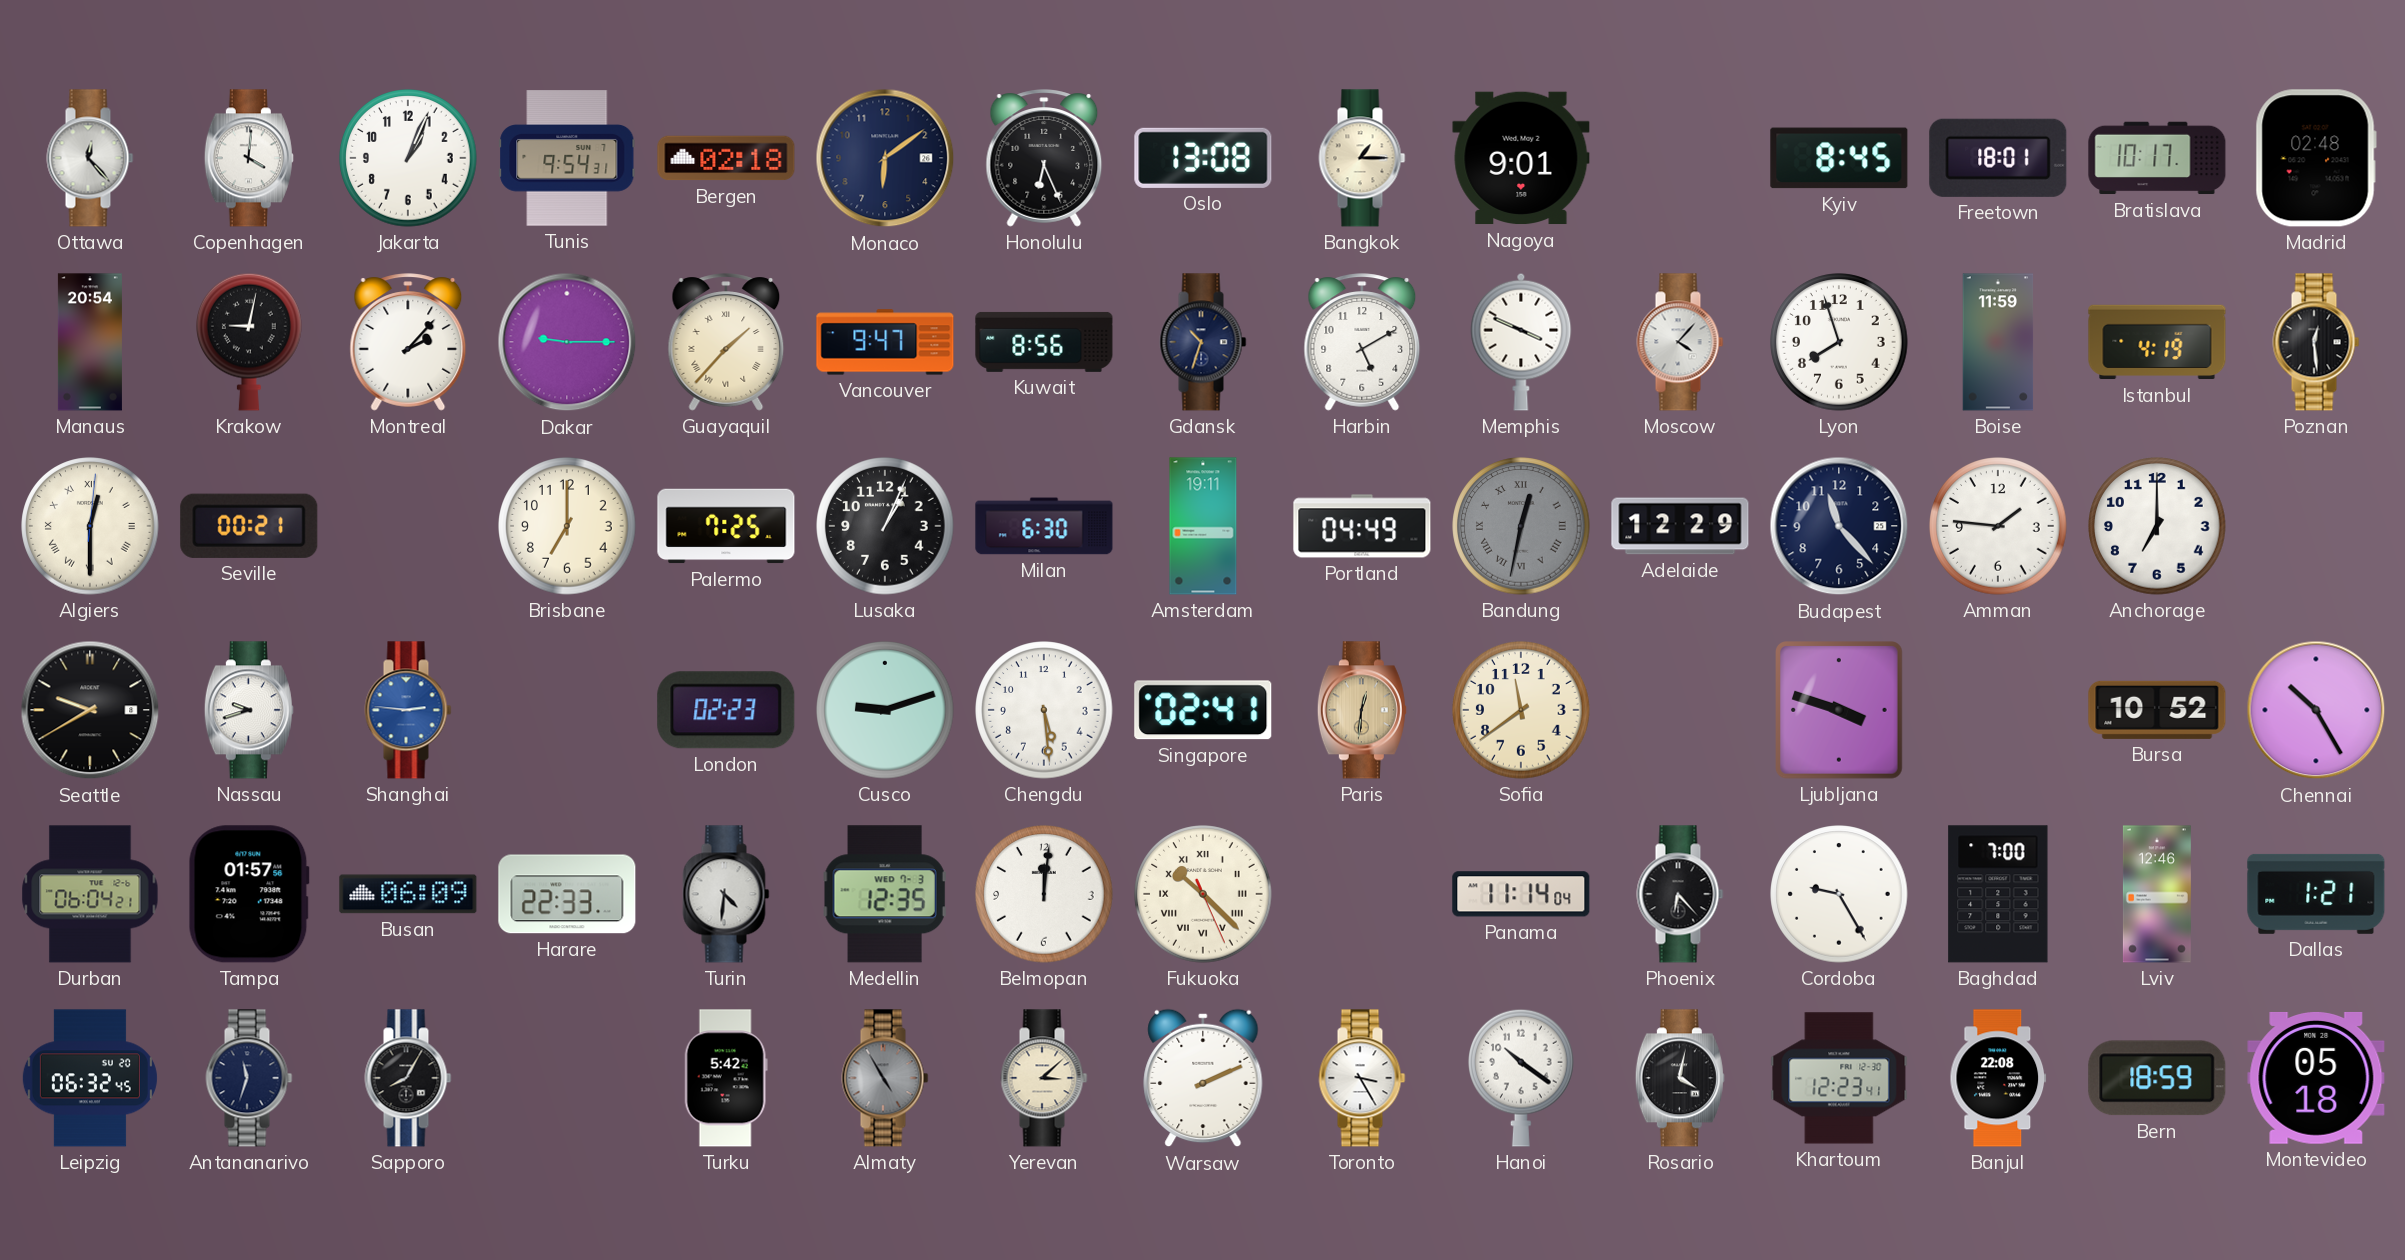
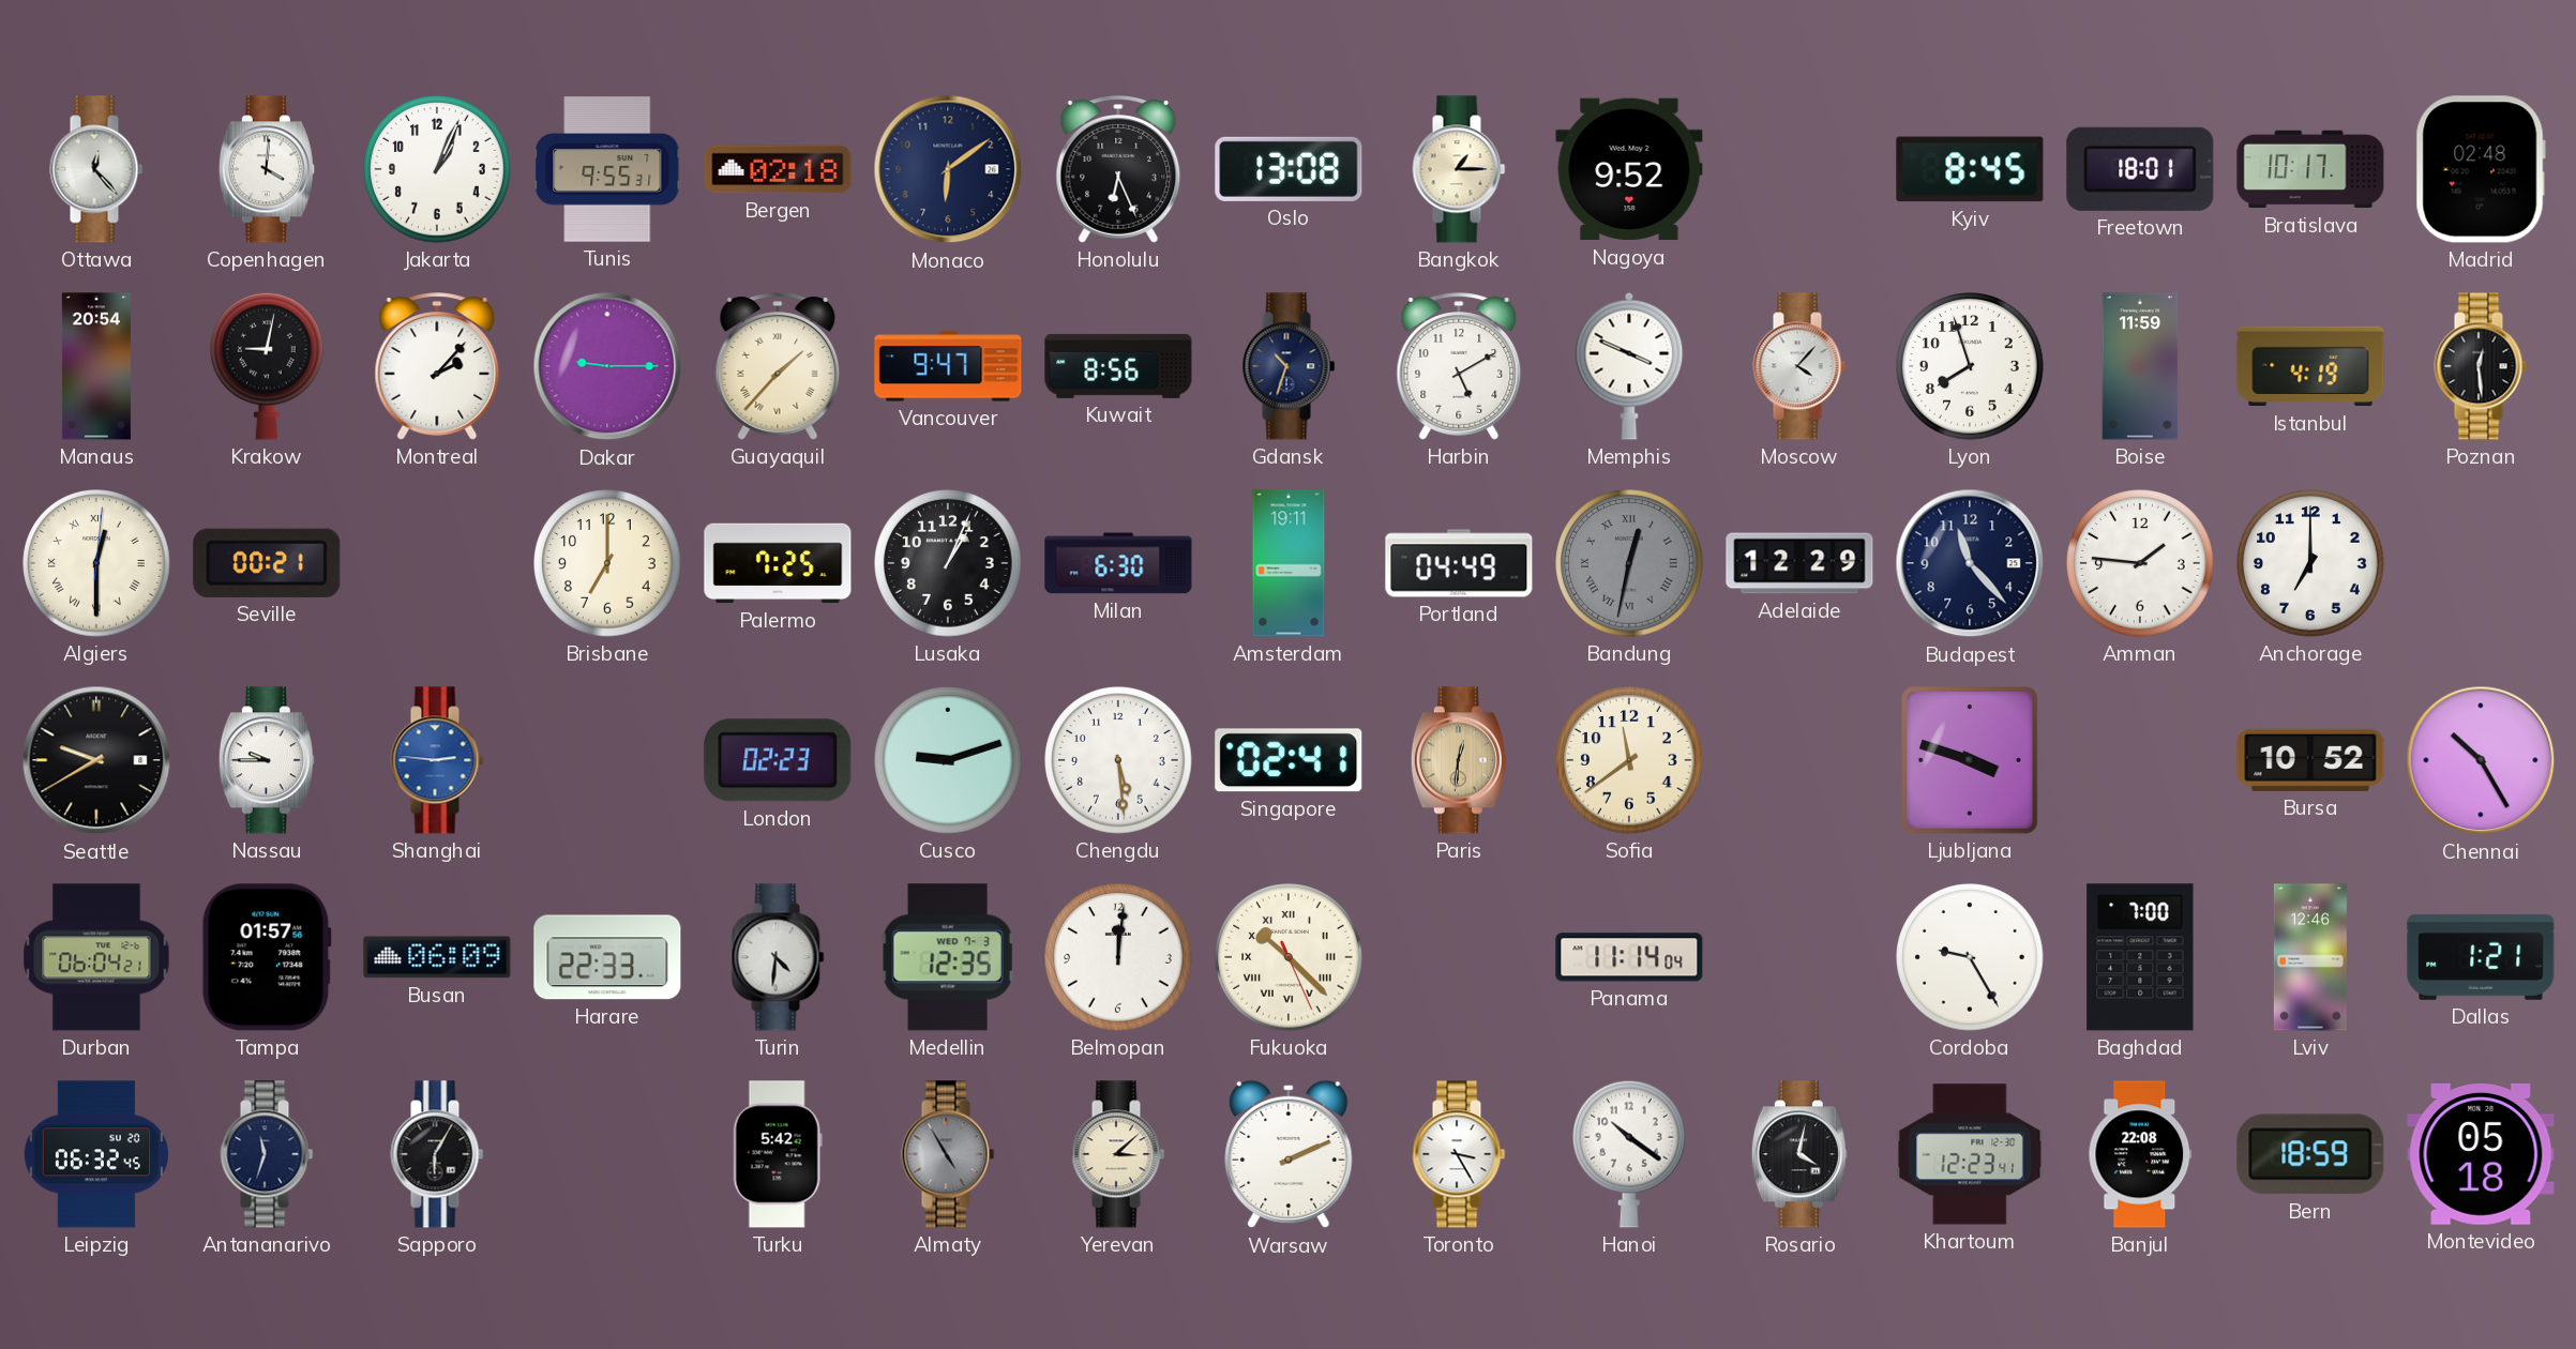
Tunis: 9:54 -> 9:55
Nagoya: 9:01 -> 9:52
Nassau: 9:42 -> 9:45
Phoenix: 6:23 -> none
Sapporo: 8:05 -> 6:05
